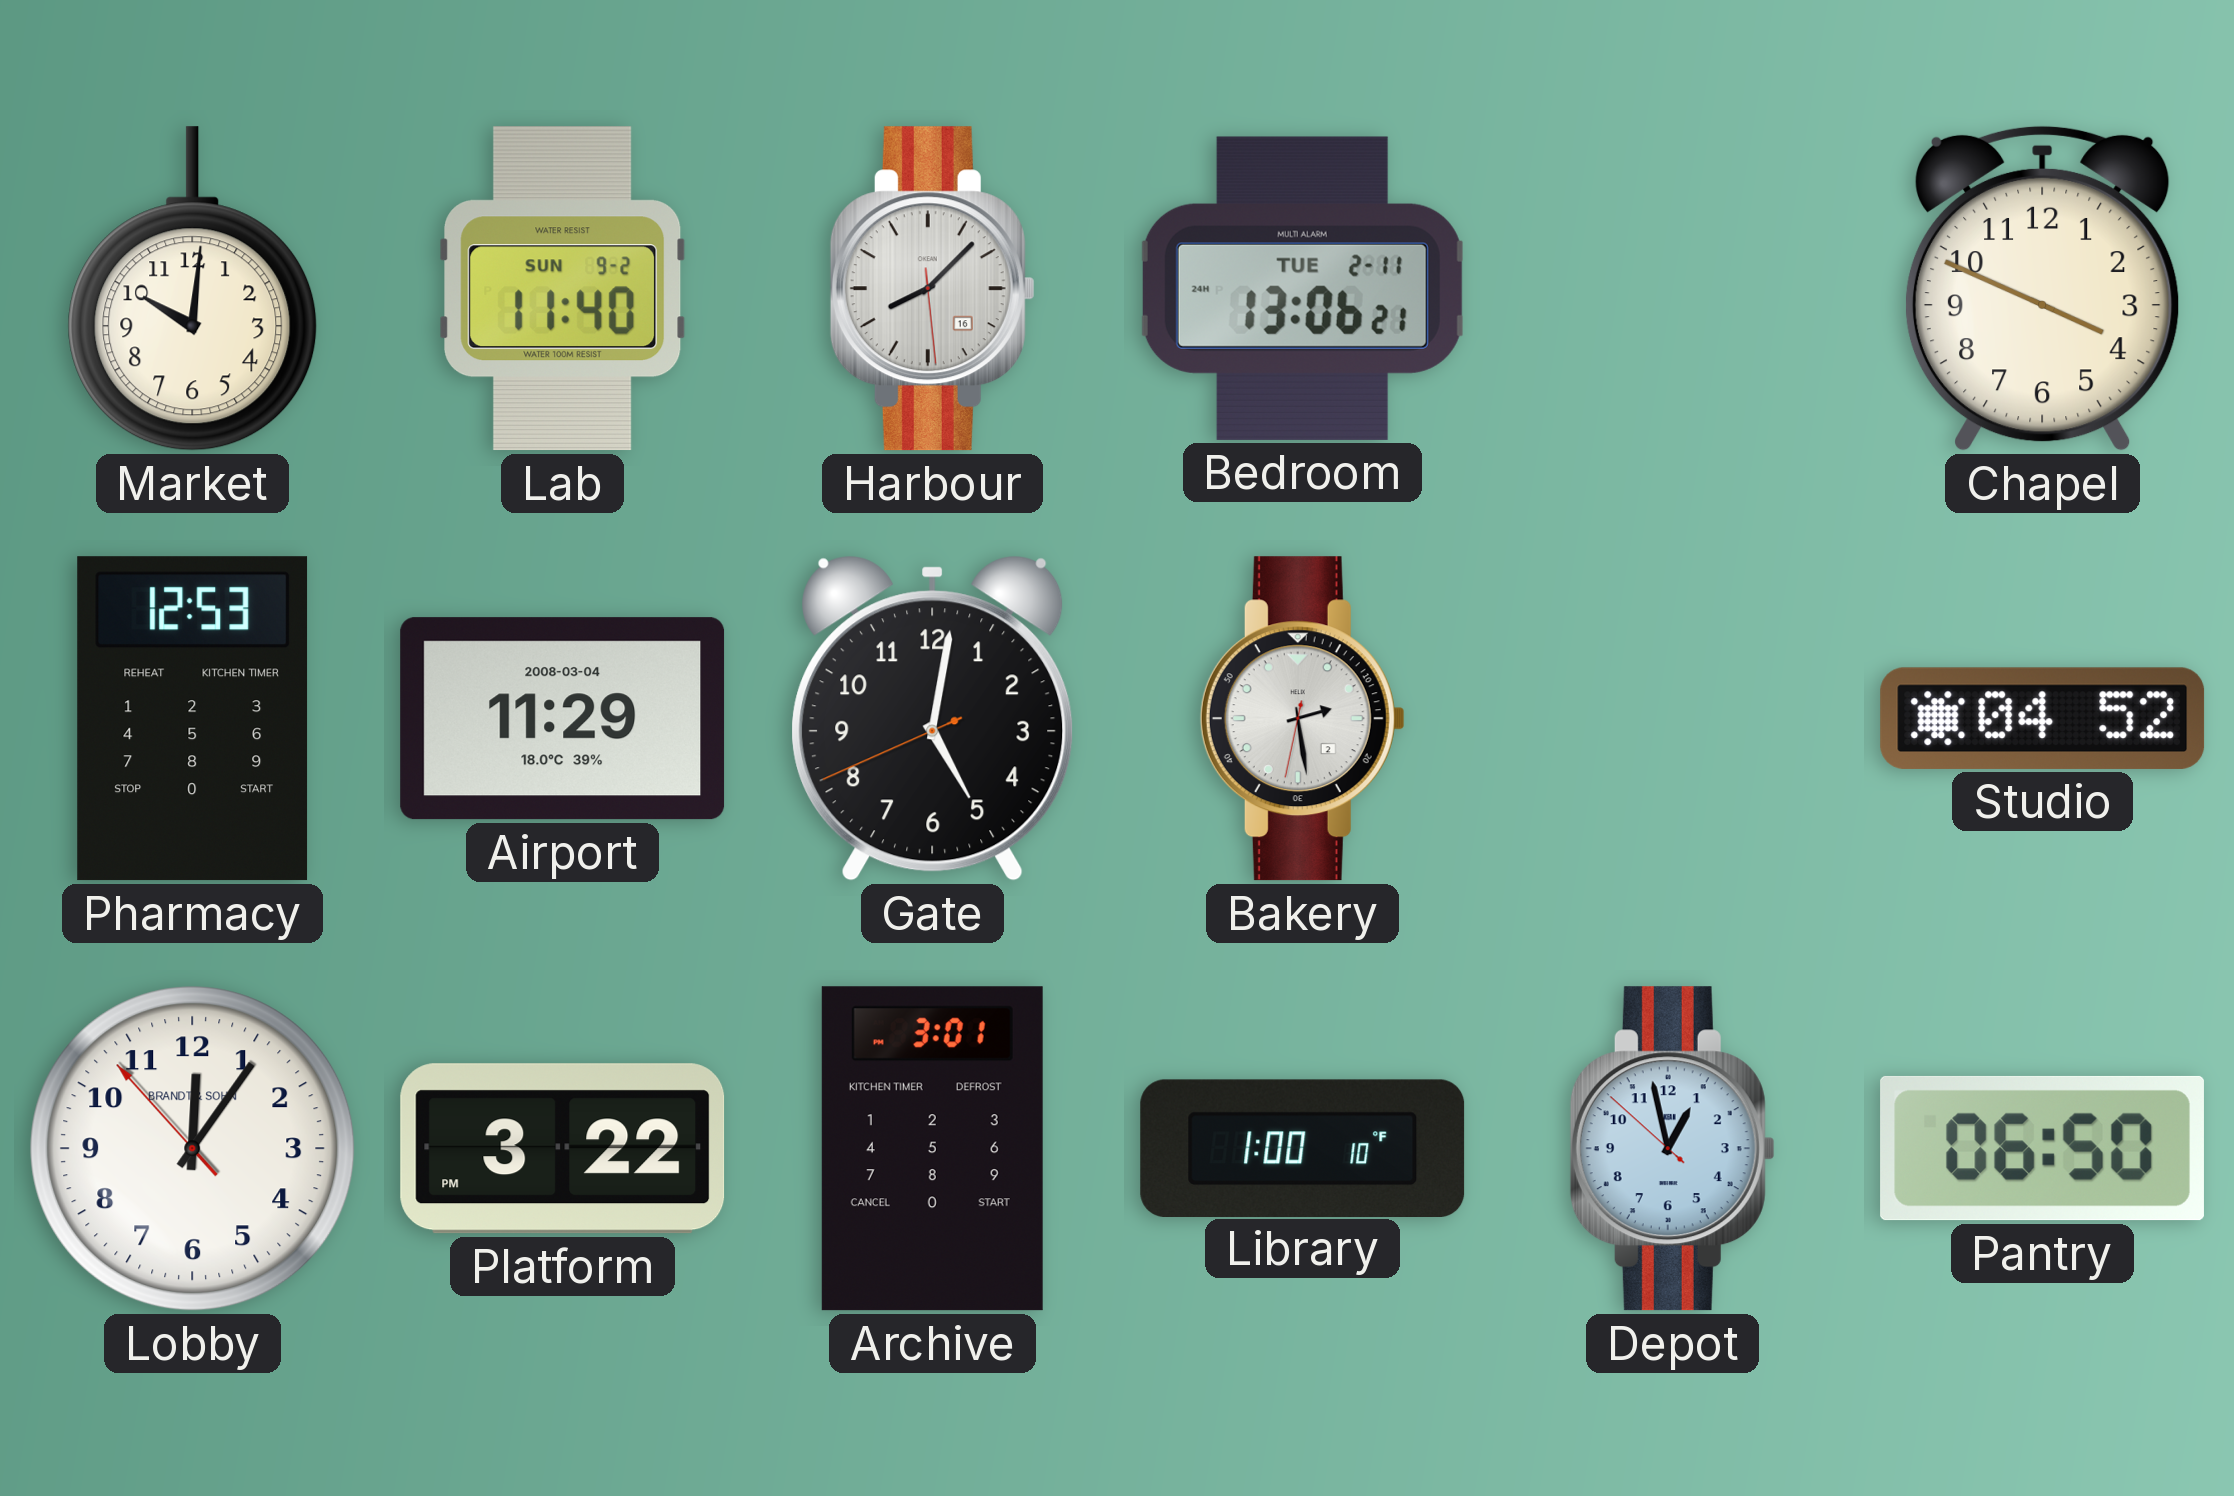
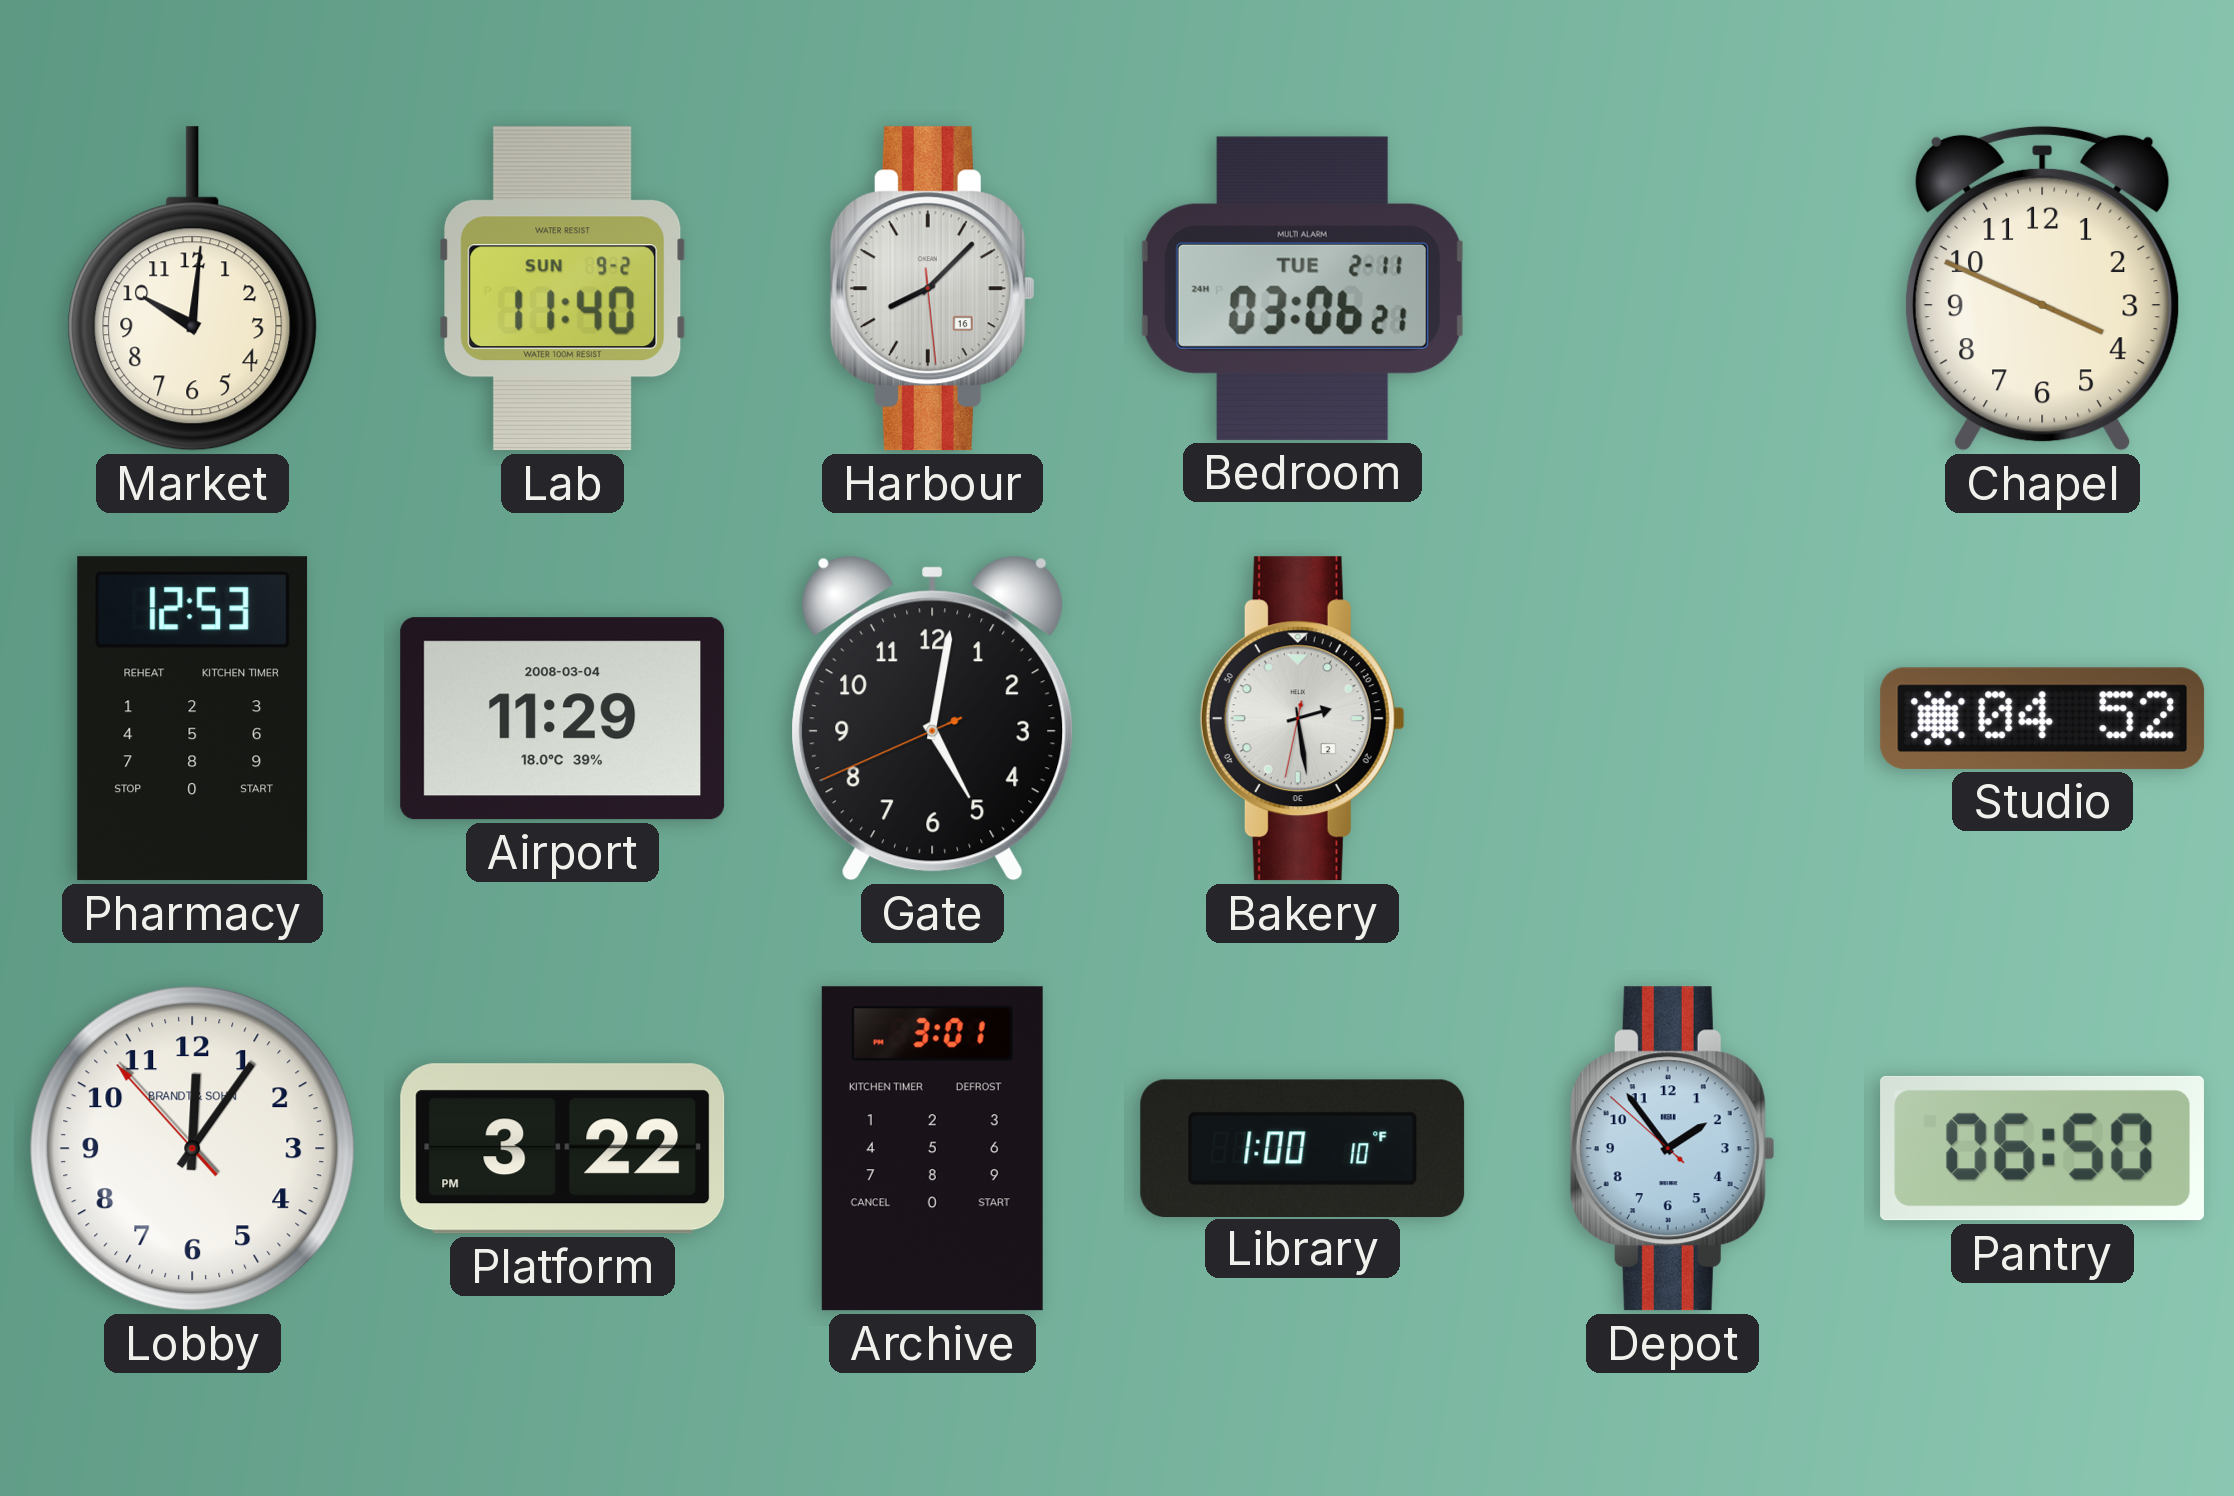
Bedroom: 13:06 -> 03:06
Depot: 12:57 -> 1:53
